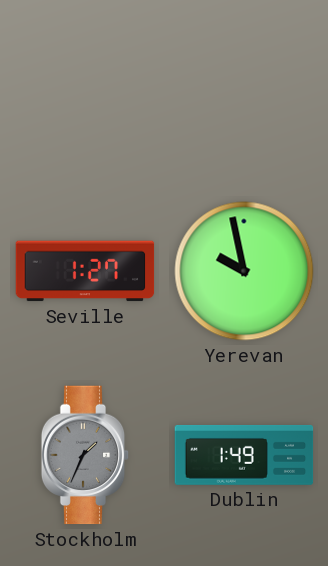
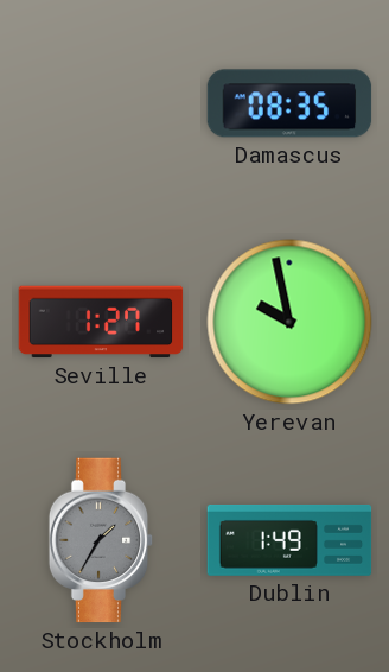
Damascus: none -> 08:35
Stockholm: 1:34 -> 1:35
